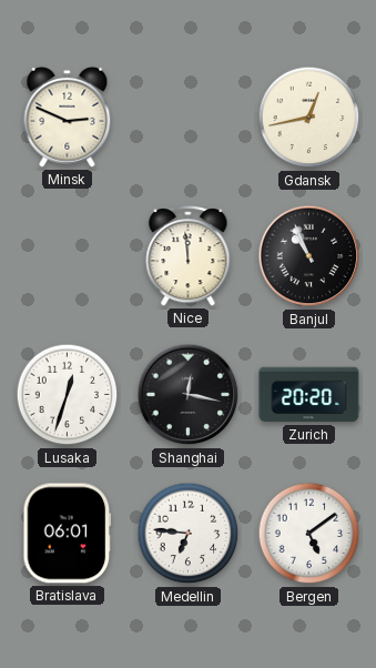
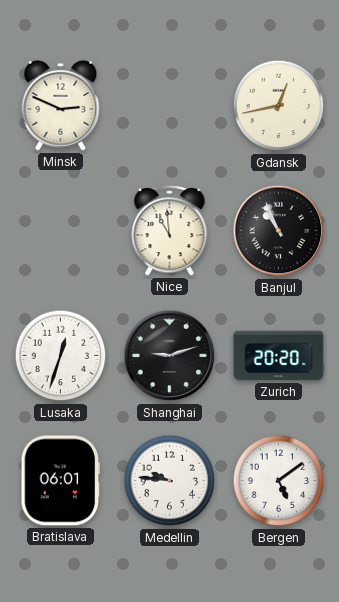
Nice: 11:59 -> 10:59
Shanghai: 12:17 -> 9:12
Medellin: 6:46 -> 9:46
